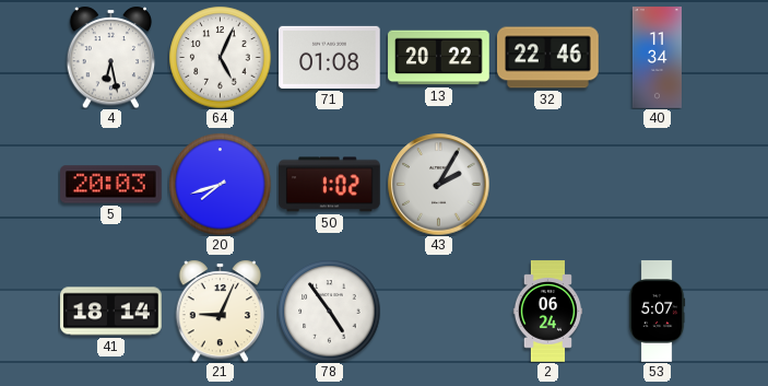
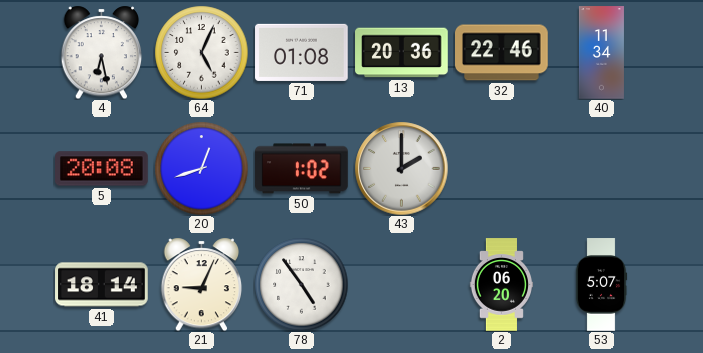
13: 20:22 -> 20:36
5: 20:03 -> 20:08
20: 7:42 -> 12:42
43: 2:05 -> 2:00
2: 06:24 -> 06:20
